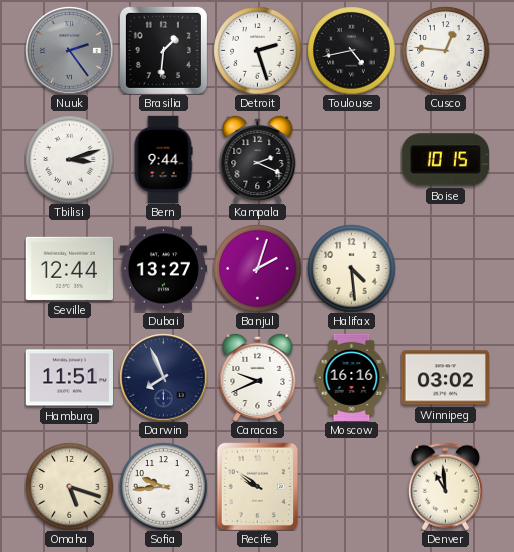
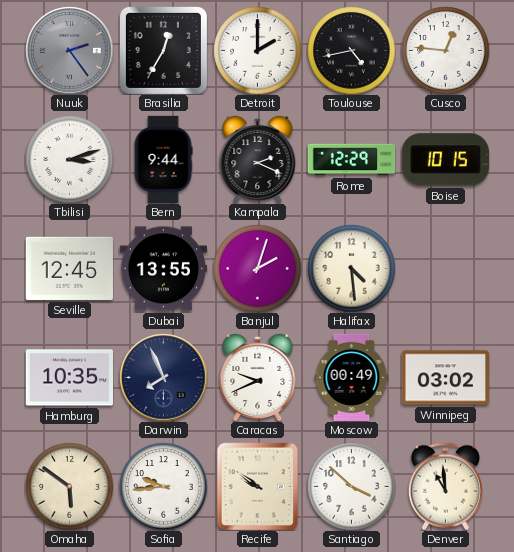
Brasilia: 1:31 -> 12:35
Detroit: 2:27 -> 2:00
Rome: none -> 12:29
Seville: 12:44 -> 12:45
Dubai: 13:27 -> 13:55
Hamburg: 11:51 -> 10:35
Moscow: 16:16 -> 00:49
Omaha: 5:18 -> 5:51
Santiago: none -> 3:52
